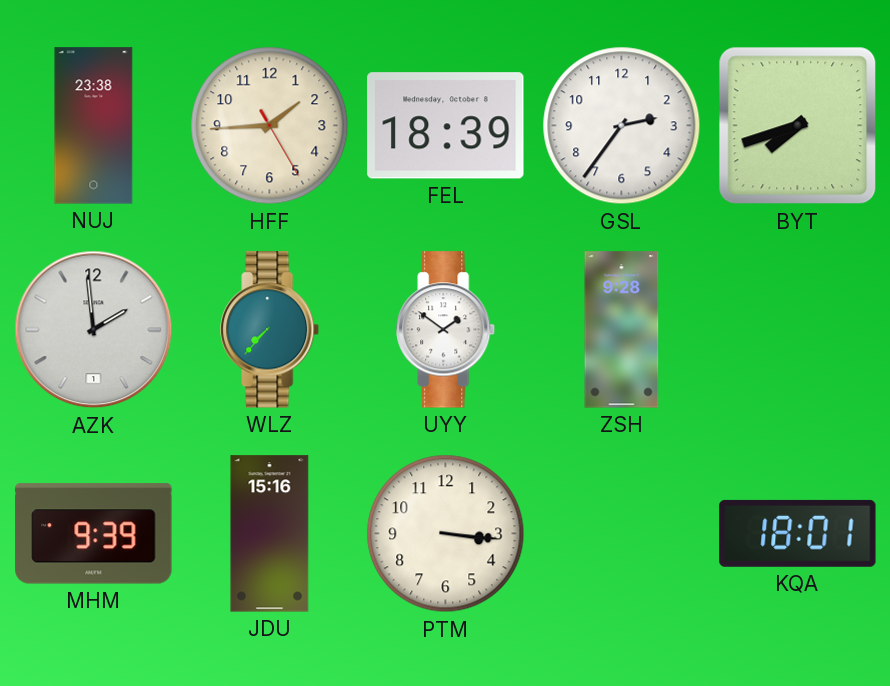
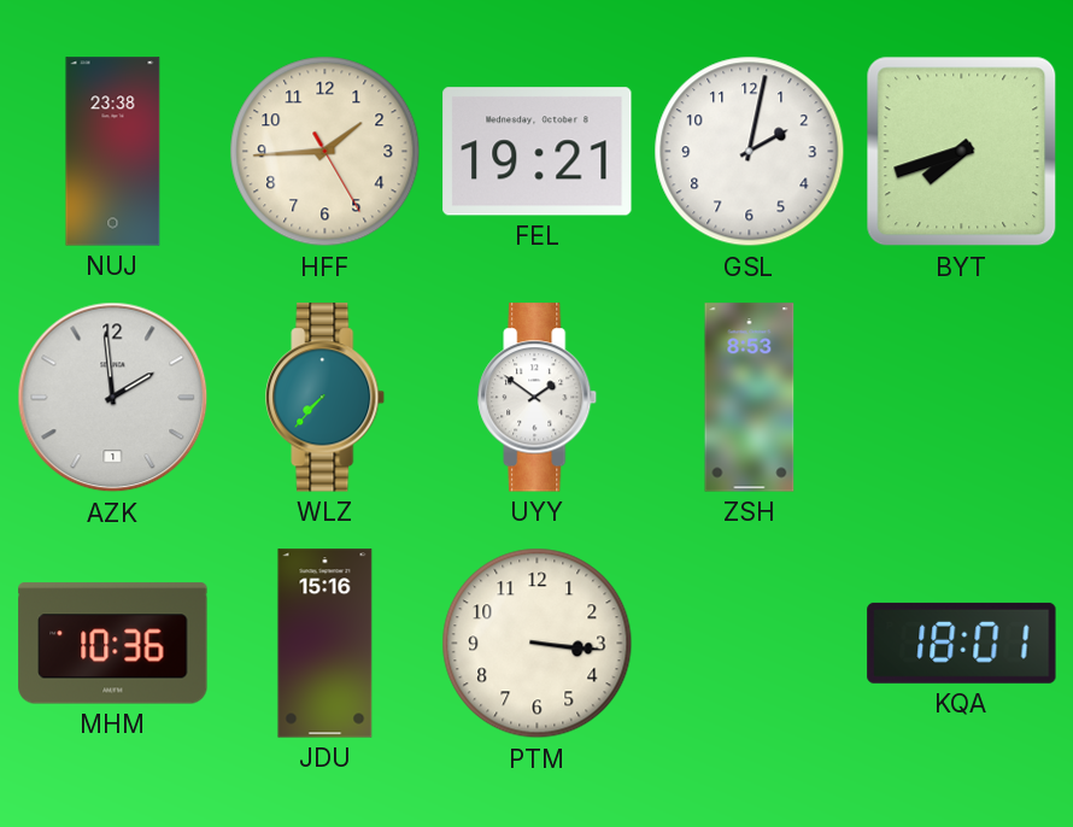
FEL: 18:39 -> 19:21
GSL: 2:36 -> 2:02
ZSH: 9:28 -> 8:53
MHM: 9:39 -> 10:36
